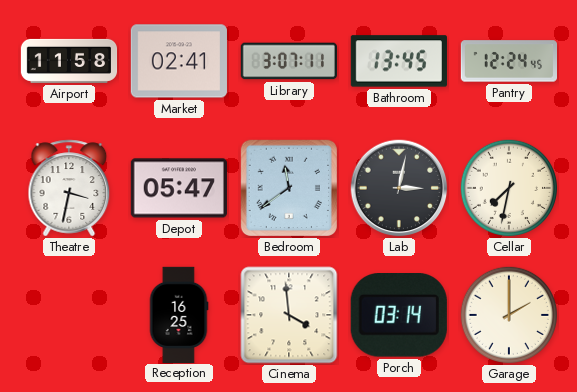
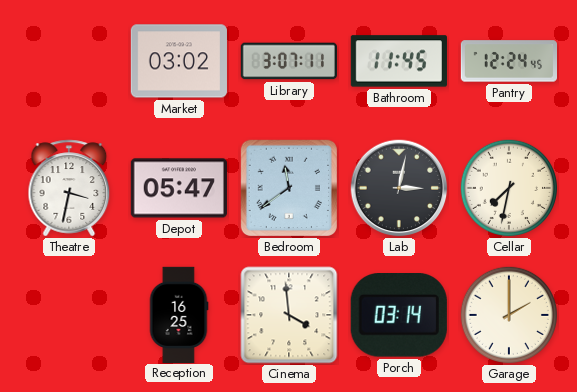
Airport: 11:58 -> none
Market: 02:41 -> 03:02
Bathroom: 13:45 -> 11:45
